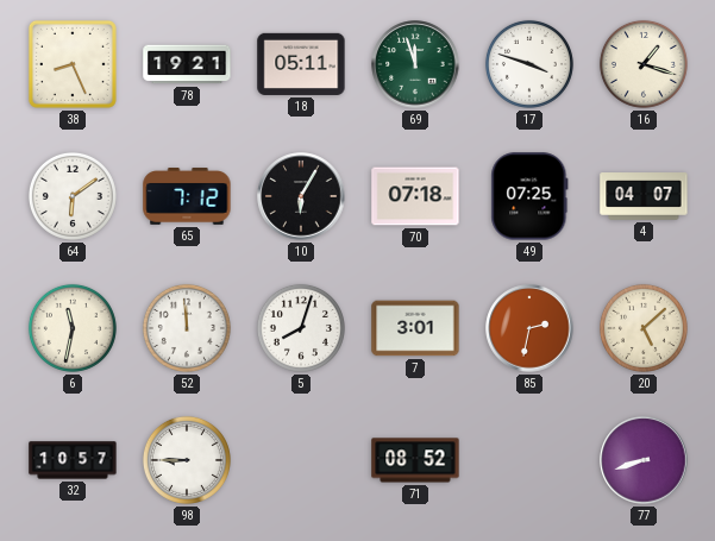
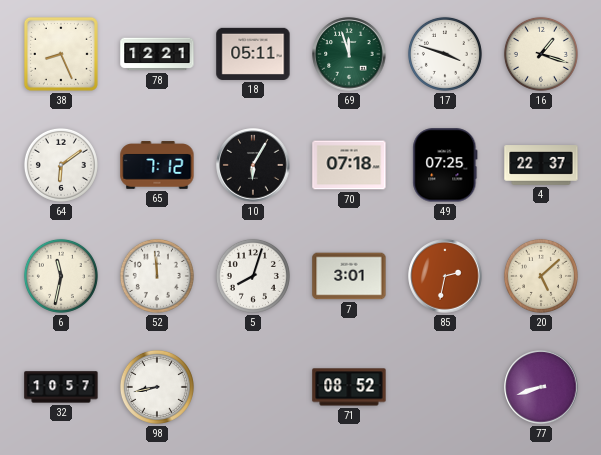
78: 19:21 -> 12:21
4: 04:07 -> 22:37
98: 8:45 -> 8:43
